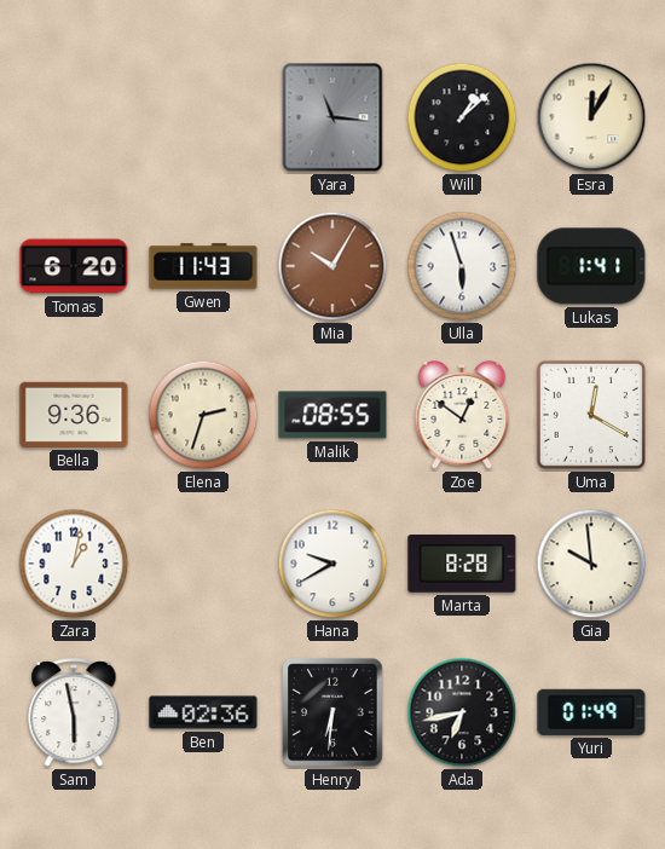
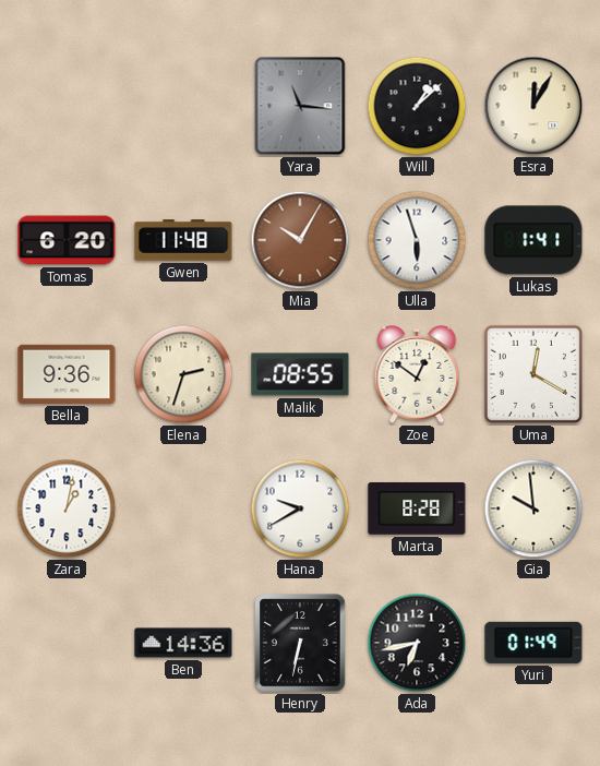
Gwen: 11:43 -> 11:48
Sam: 5:58 -> none
Ben: 02:36 -> 14:36
Henry: 6:31 -> 6:32
